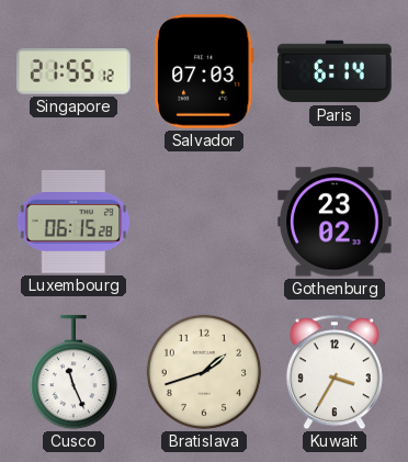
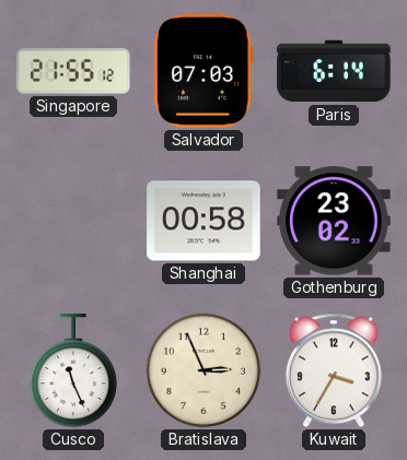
Luxembourg: 06:15 -> none
Shanghai: none -> 00:58
Bratislava: 1:42 -> 2:56
